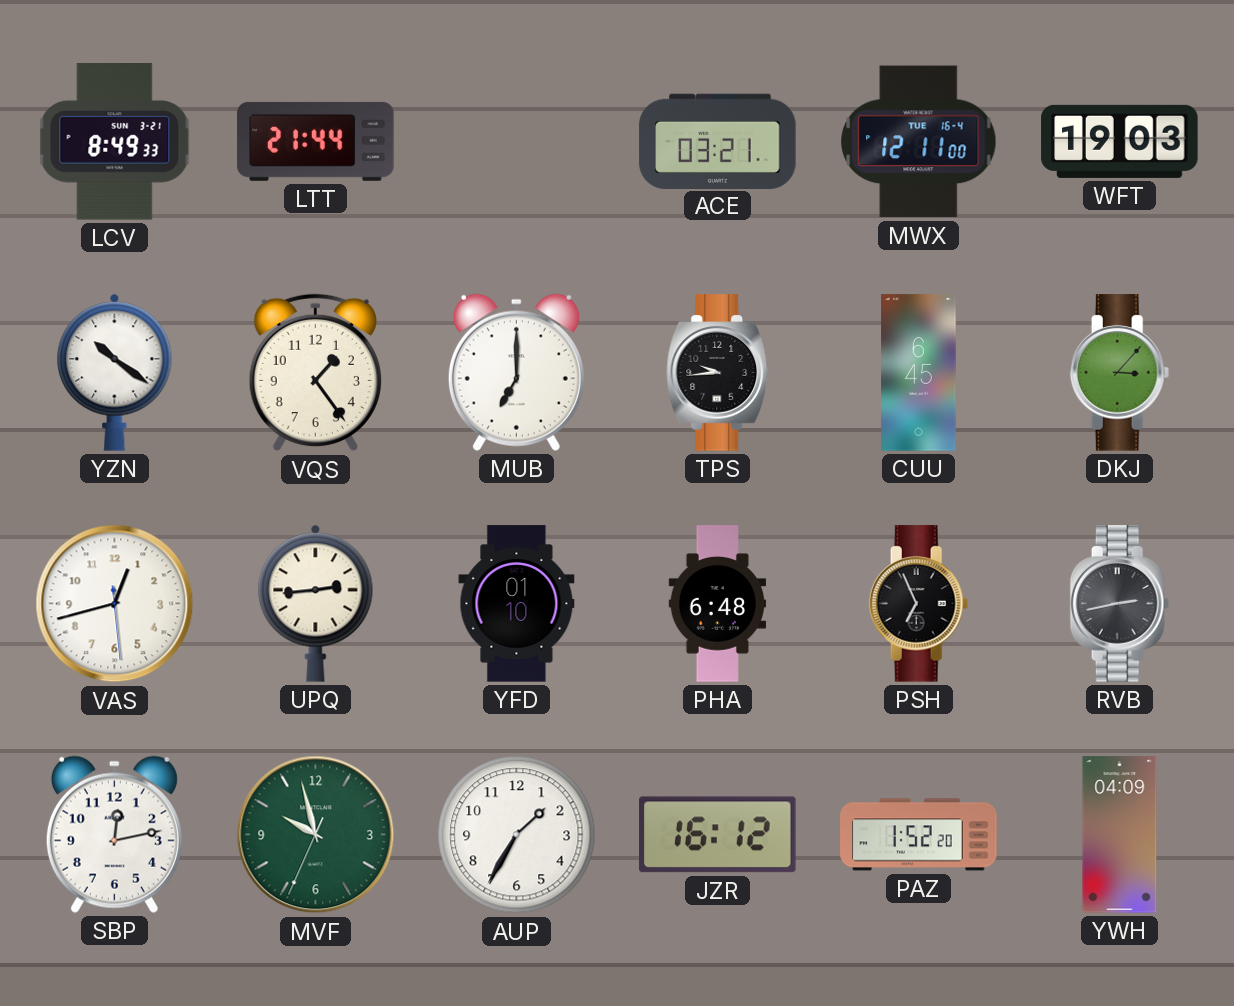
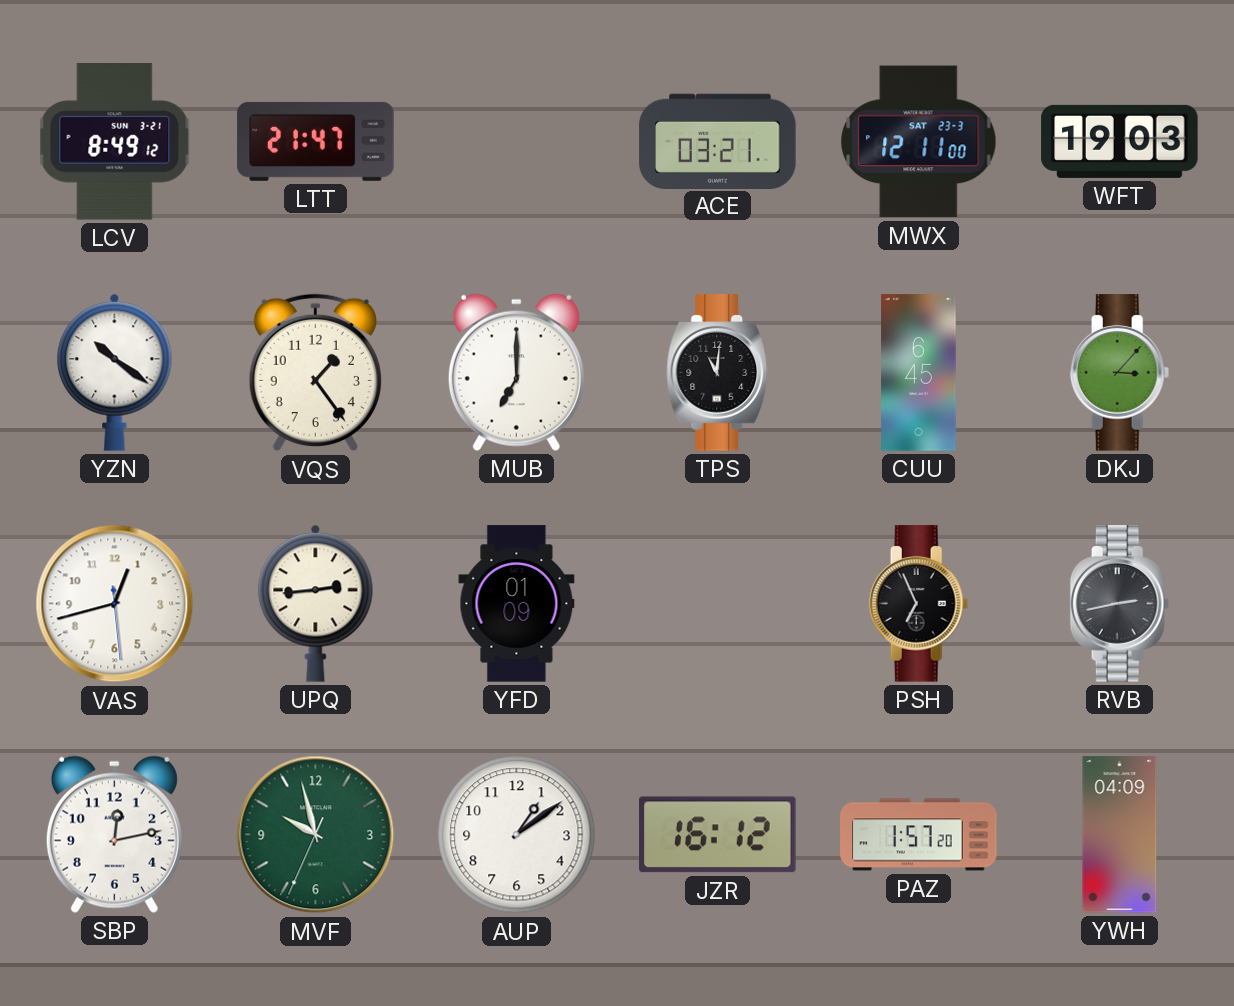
LCV: 8:49:33 -> 8:49:12
LTT: 21:44 -> 21:47
MWX date: TUE 16-4 -> SAT 23-3
TPS: 9:44 -> 11:01
YFD: 01:10 -> 01:09
PHA: 6:48 -> none
AUP: 1:35 -> 1:09
PAZ: 1:52 -> 1:57
